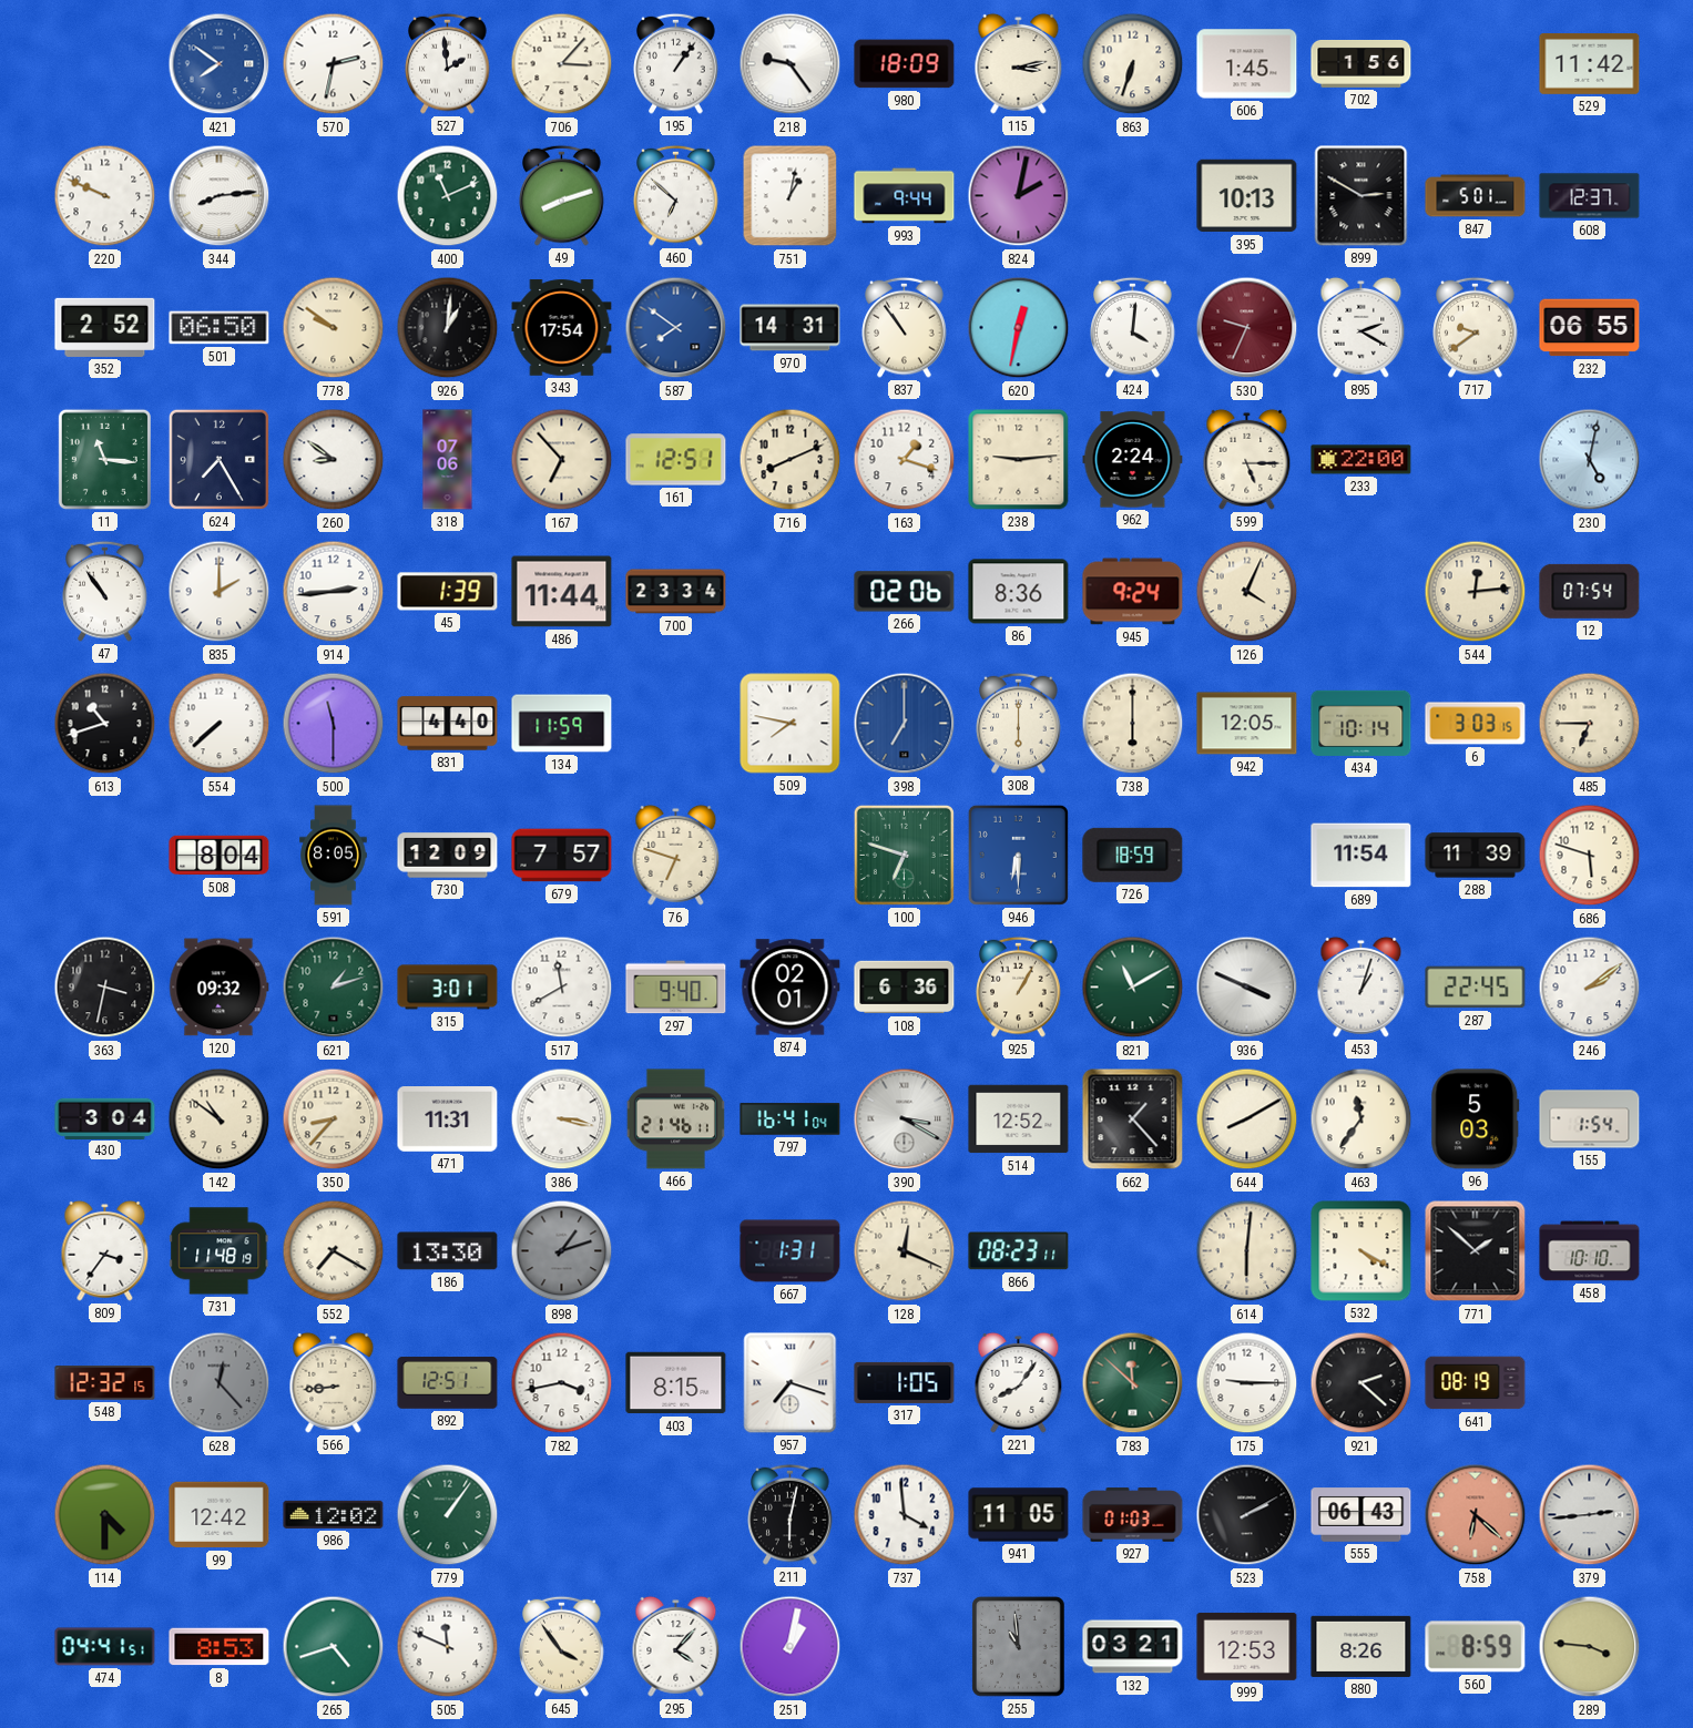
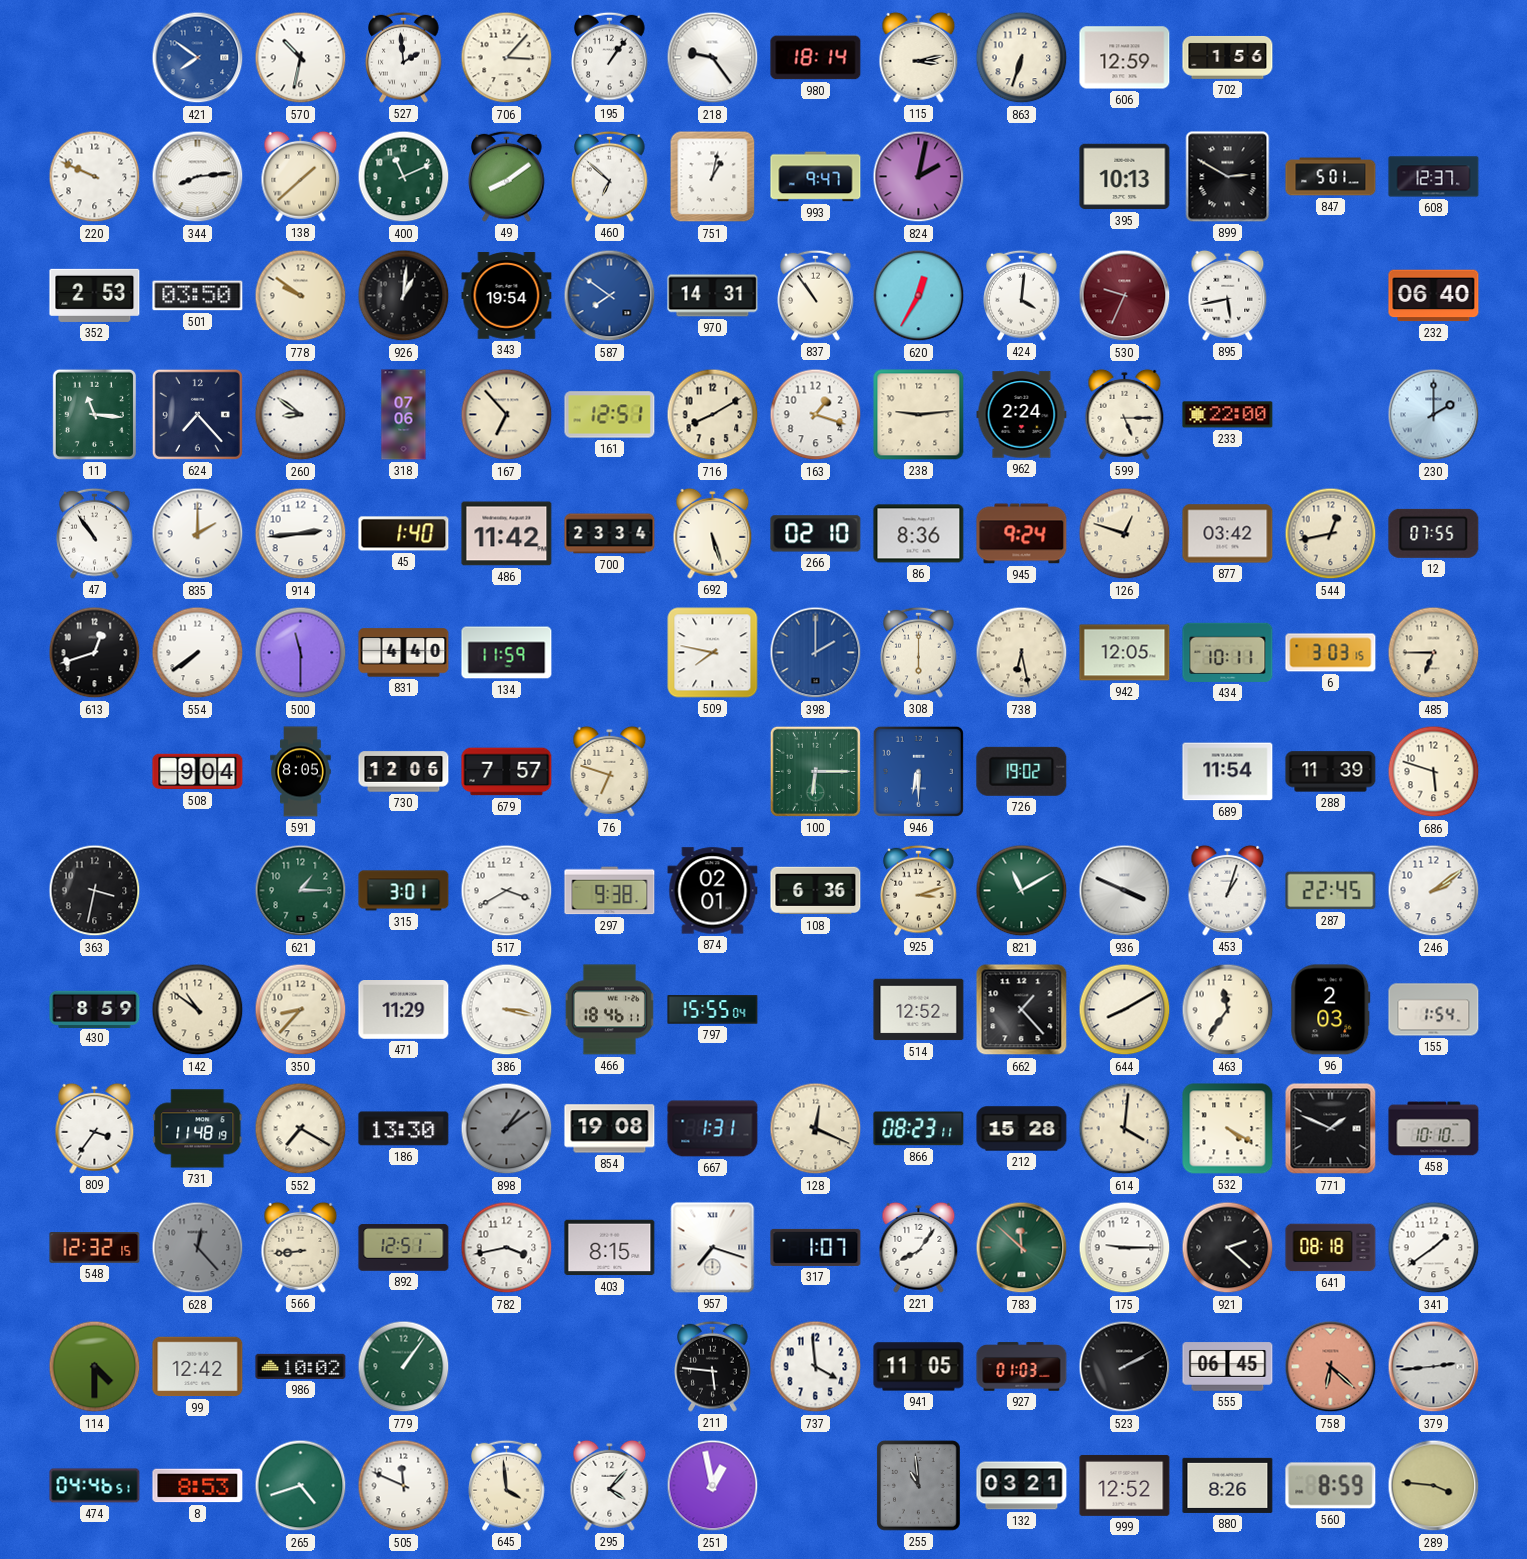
570: 2:32 -> 10:32
980: 18:09 -> 18:14
606: 1:45 -> 12:59
529: 11:42 -> none
138: none -> 1:38
49: 8:12 -> 8:09
993: 9:44 -> 9:47
352: 2:52 -> 2:53
501: 06:50 -> 03:50
343: 17:54 -> 19:54
620: 12:32 -> 12:35
895: 2:20 -> 5:43
717: 9:39 -> none
232: 06:55 -> 06:40
624: 7:25 -> 7:23
716: 8:11 -> 8:10
230: 5:02 -> 2:00
45: 1:39 -> 1:40
486: 11:44 -> 11:42
692: none -> 5:27
266: 02:06 -> 02:10
126: 4:04 -> 12:48
877: none -> 03:42
544: 12:14 -> 12:43
12: 07:54 -> 07:55
613: 10:42 -> 12:42
554: 7:38 -> 7:39
398: 7:00 -> 2:00
738: 6:00 -> 6:28
434: 10:14 -> 10:11
508: 8:04 -> 9:04
730: 12:09 -> 12:06
100: 6:48 -> 6:15
726: 18:59 -> 19:02
120: 09:32 -> none
621: 1:12 -> 1:15
517: 11:40 -> 3:40
297: 9:40 -> 9:38
925: 1:05 -> 3:12
430: 3:04 -> 8:59
471: 11:31 -> 11:29
466: 21:46 -> 18:46
797: 16:41 -> 15:55
390: 3:20 -> none
96: 5:03 -> 2:03
898: 1:12 -> 1:09
854: none -> 19:08
212: none -> 15:28
614: 6:01 -> 4:01
771: 1:52 -> 1:49
317: 1:05 -> 1:07
641: 08:19 -> 08:18
341: none -> 1:39
986: 12:02 -> 10:02
211: 6:02 -> 5:46
555: 06:43 -> 06:45
474: 04:41 -> 04:46
645: 3:54 -> 3:59
251: 1:02 -> 12:58
999: 12:53 -> 12:52
